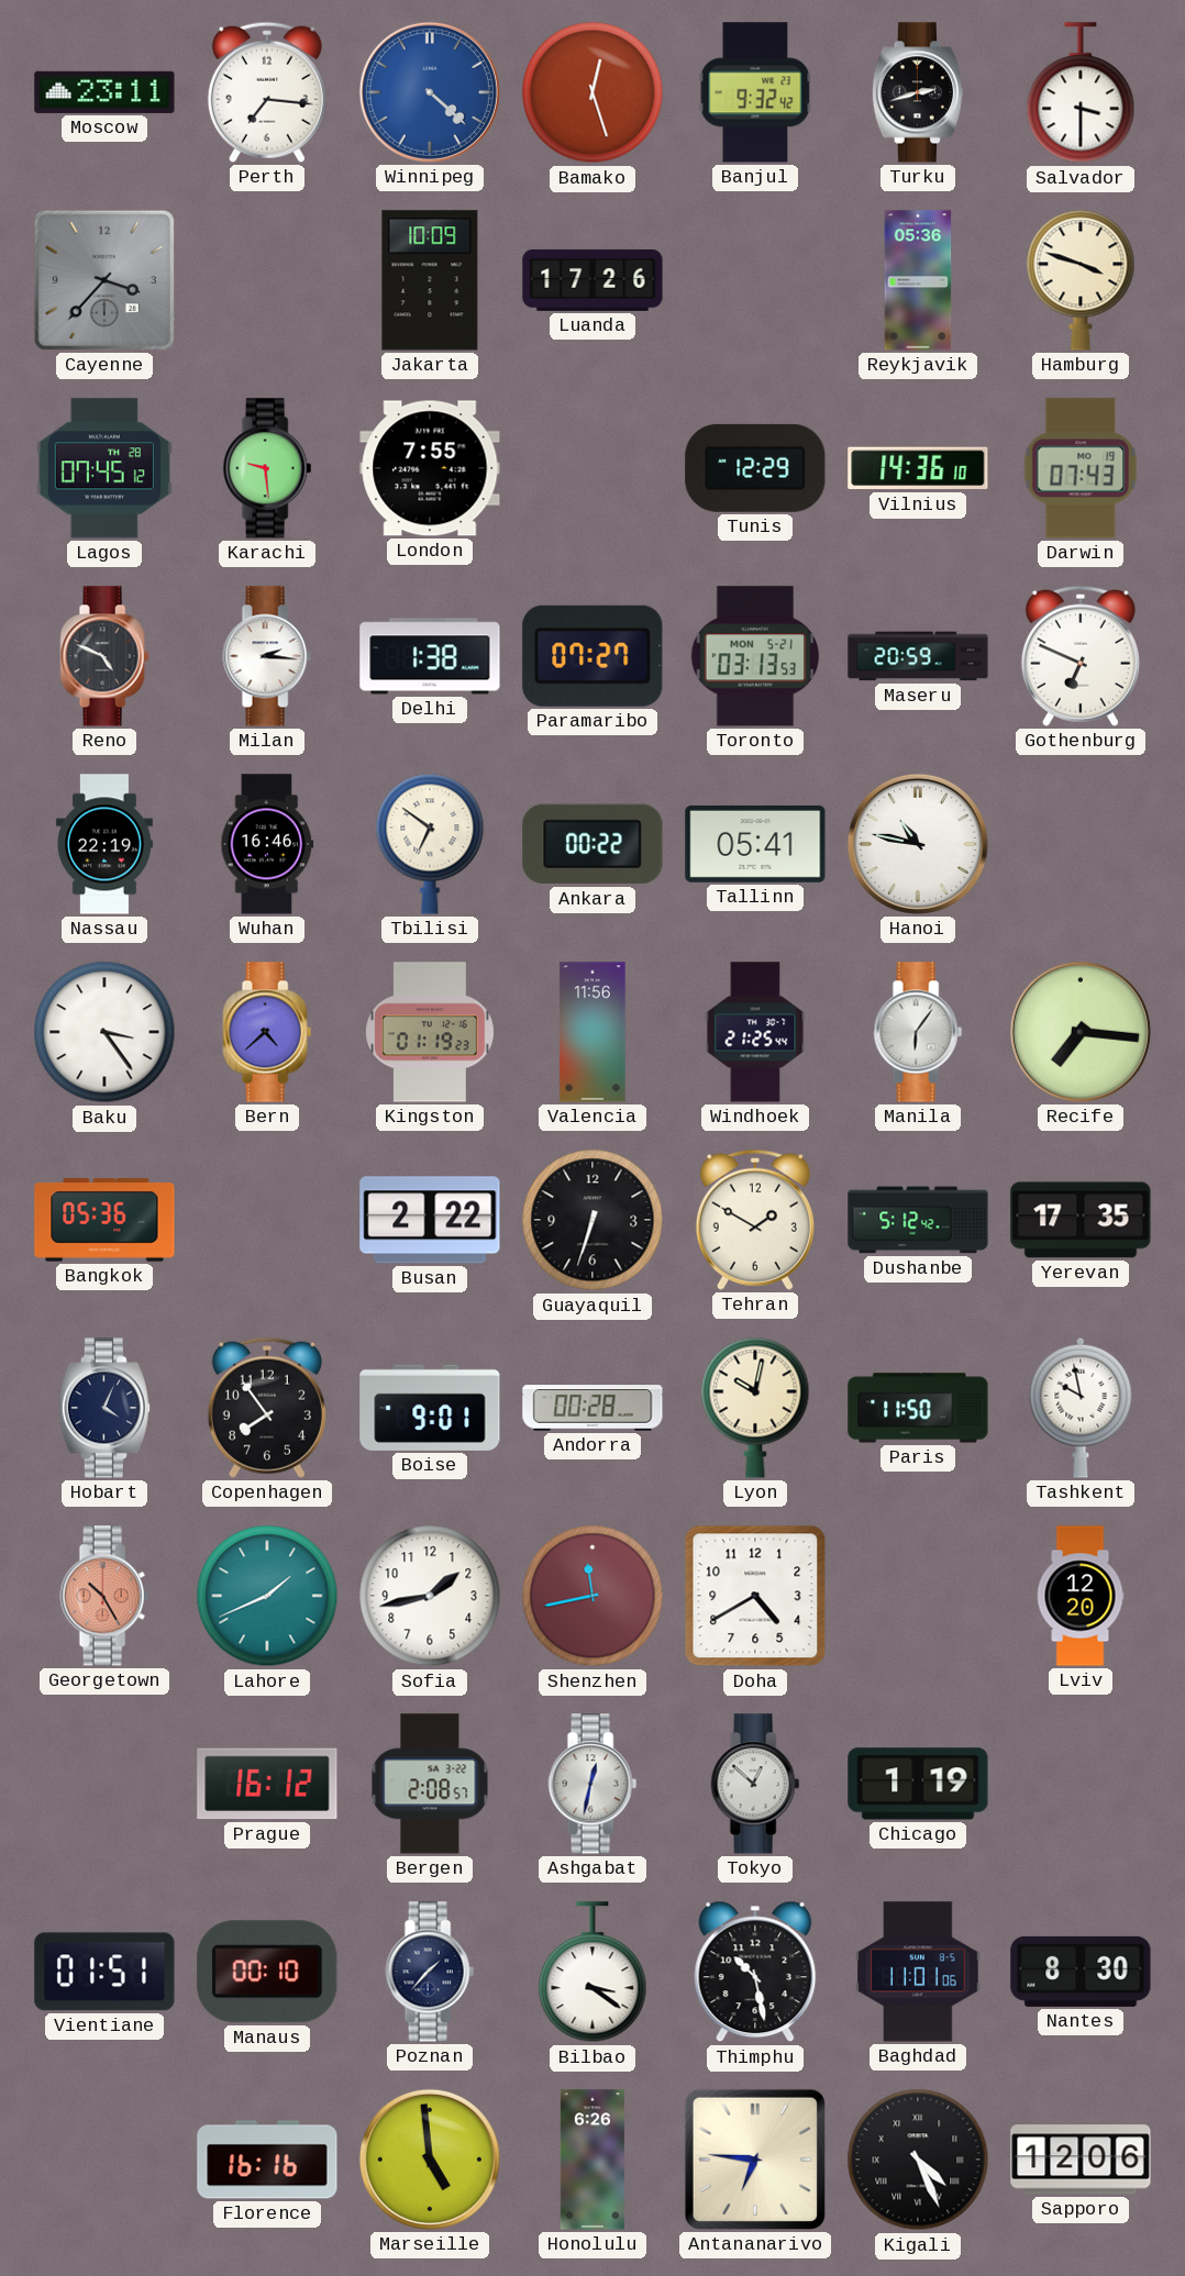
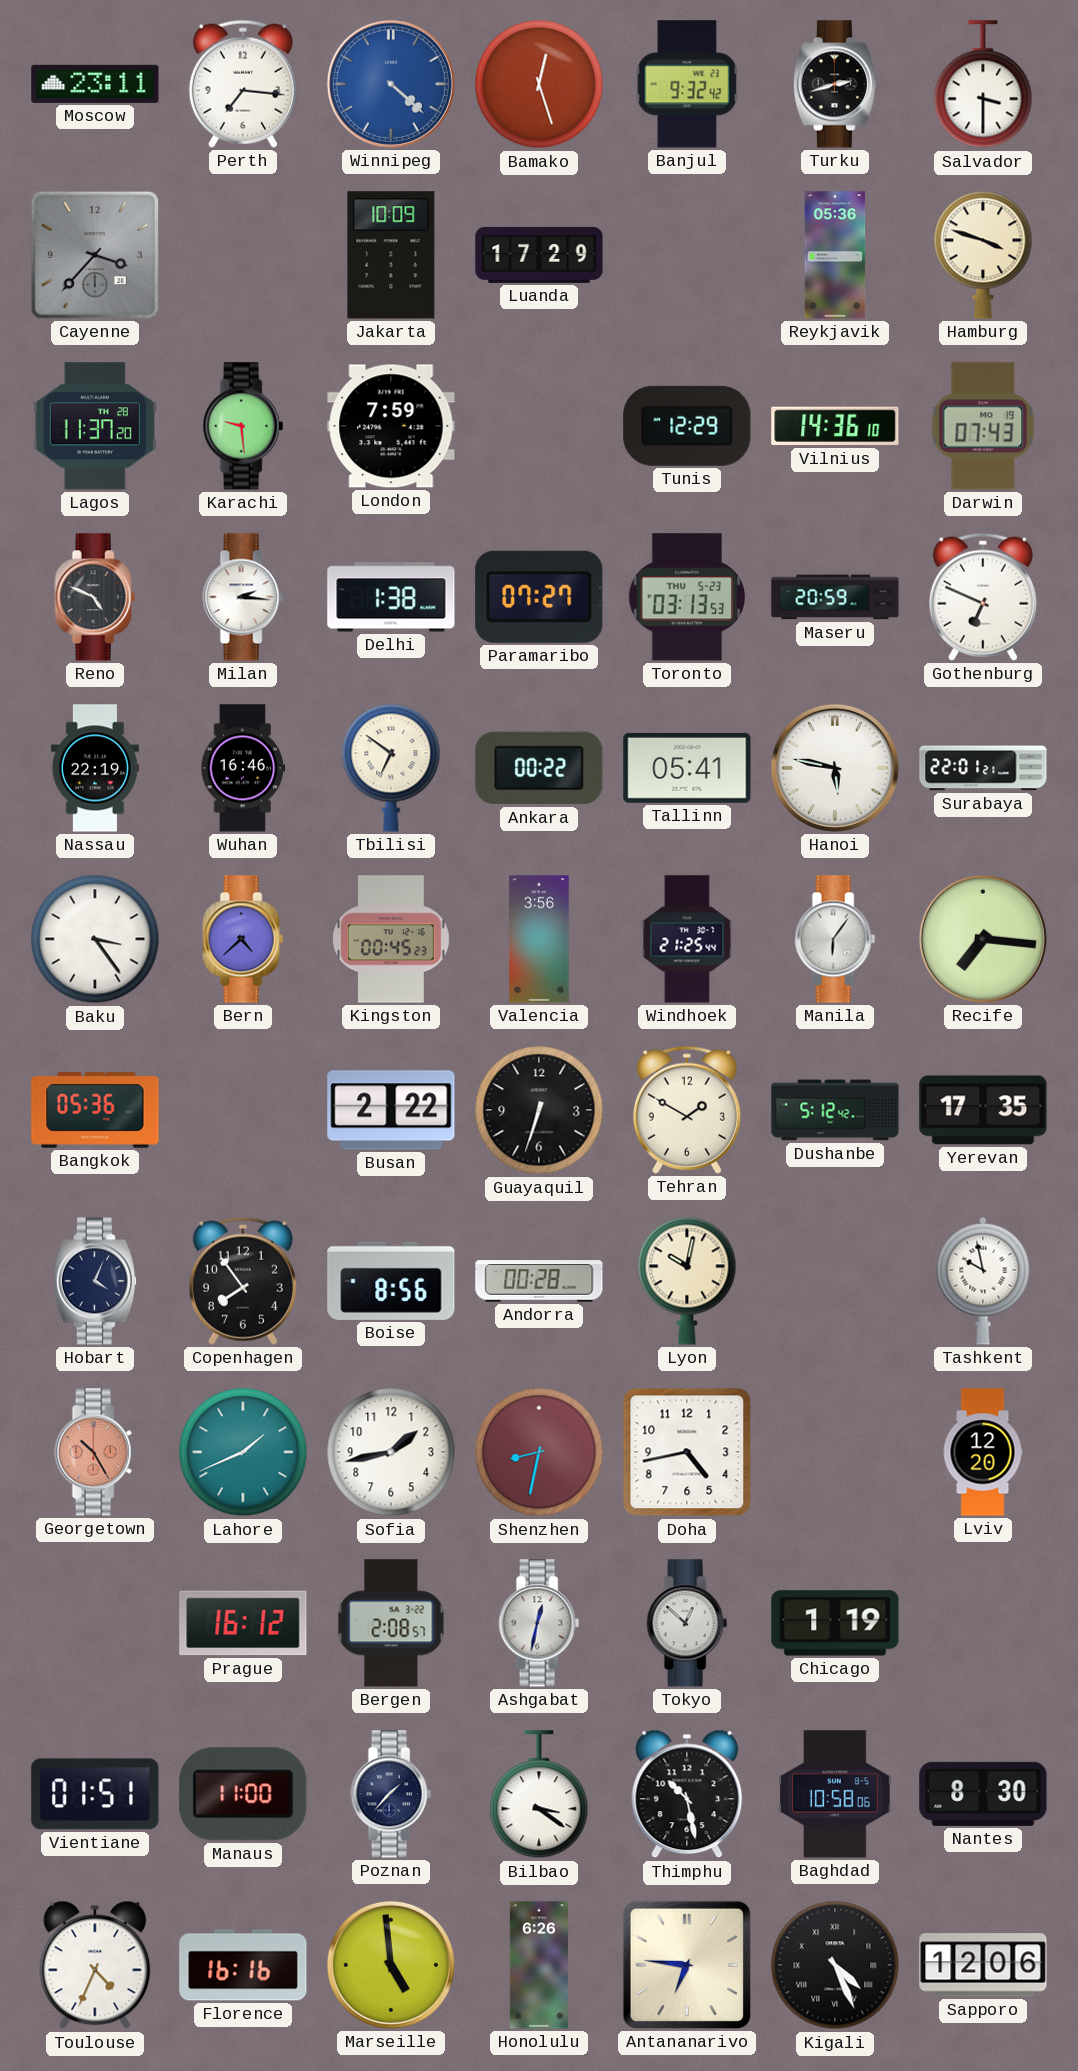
Luanda: 17:26 -> 17:29
Lagos: 07:45 -> 11:37
London: 7:55 -> 7:59
Toronto date: MON 5-21 -> THU 5-23
Hanoi: 10:47 -> 5:47
Surabaya: none -> 22:01
Kingston: 01:19 -> 00:45
Valencia: 11:56 -> 3:56
Boise: 9:01 -> 8:56
Paris: 11:50 -> none
Shenzhen: 11:43 -> 8:32
Doha: 4:40 -> 4:43
Manaus: 00:10 -> 11:00
Baghdad: 11:01 -> 10:58
Toulouse: none -> 4:34
